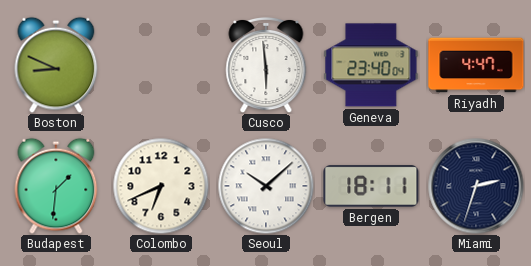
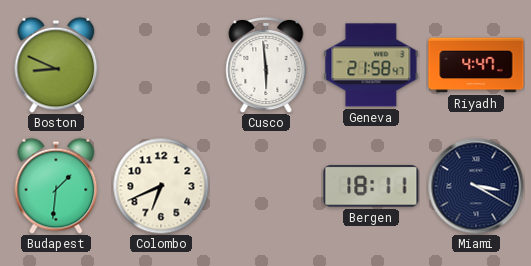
Geneva: 23:40 -> 21:58
Seoul: 10:08 -> none
Miami: 2:33 -> 3:20
